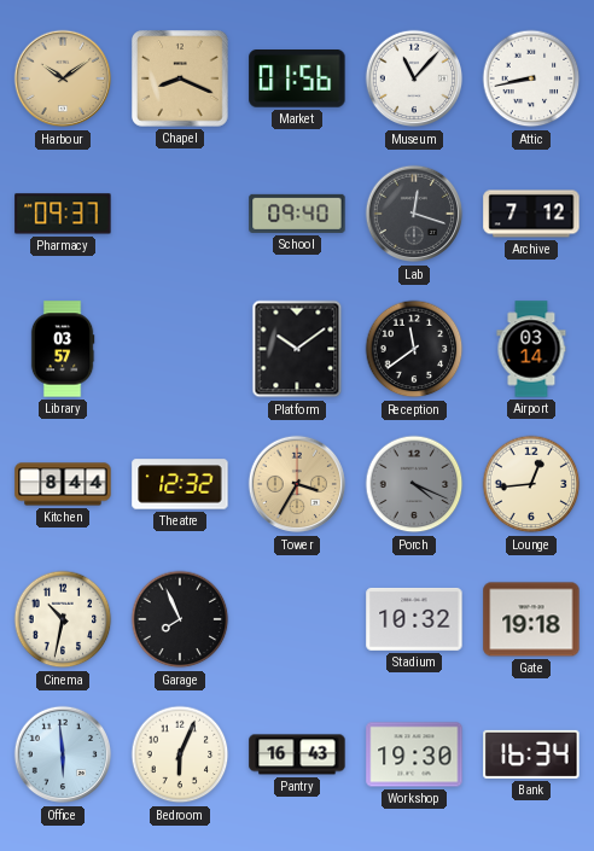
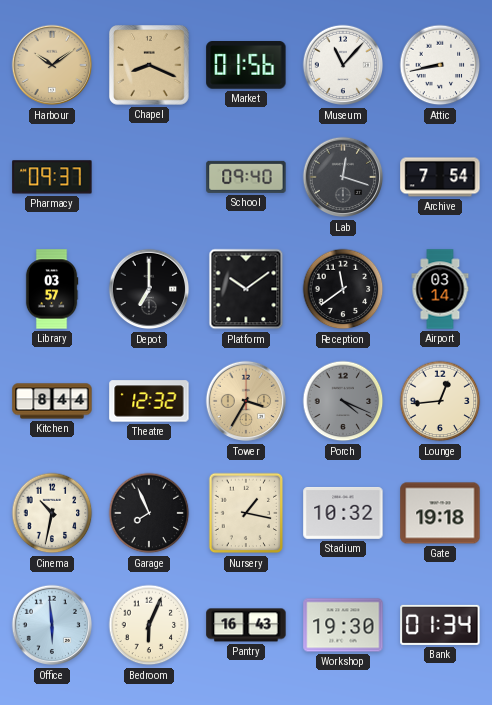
Archive: 7:12 -> 7:54
Depot: none -> 7:00
Nursery: none -> 1:17
Bank: 16:34 -> 01:34
